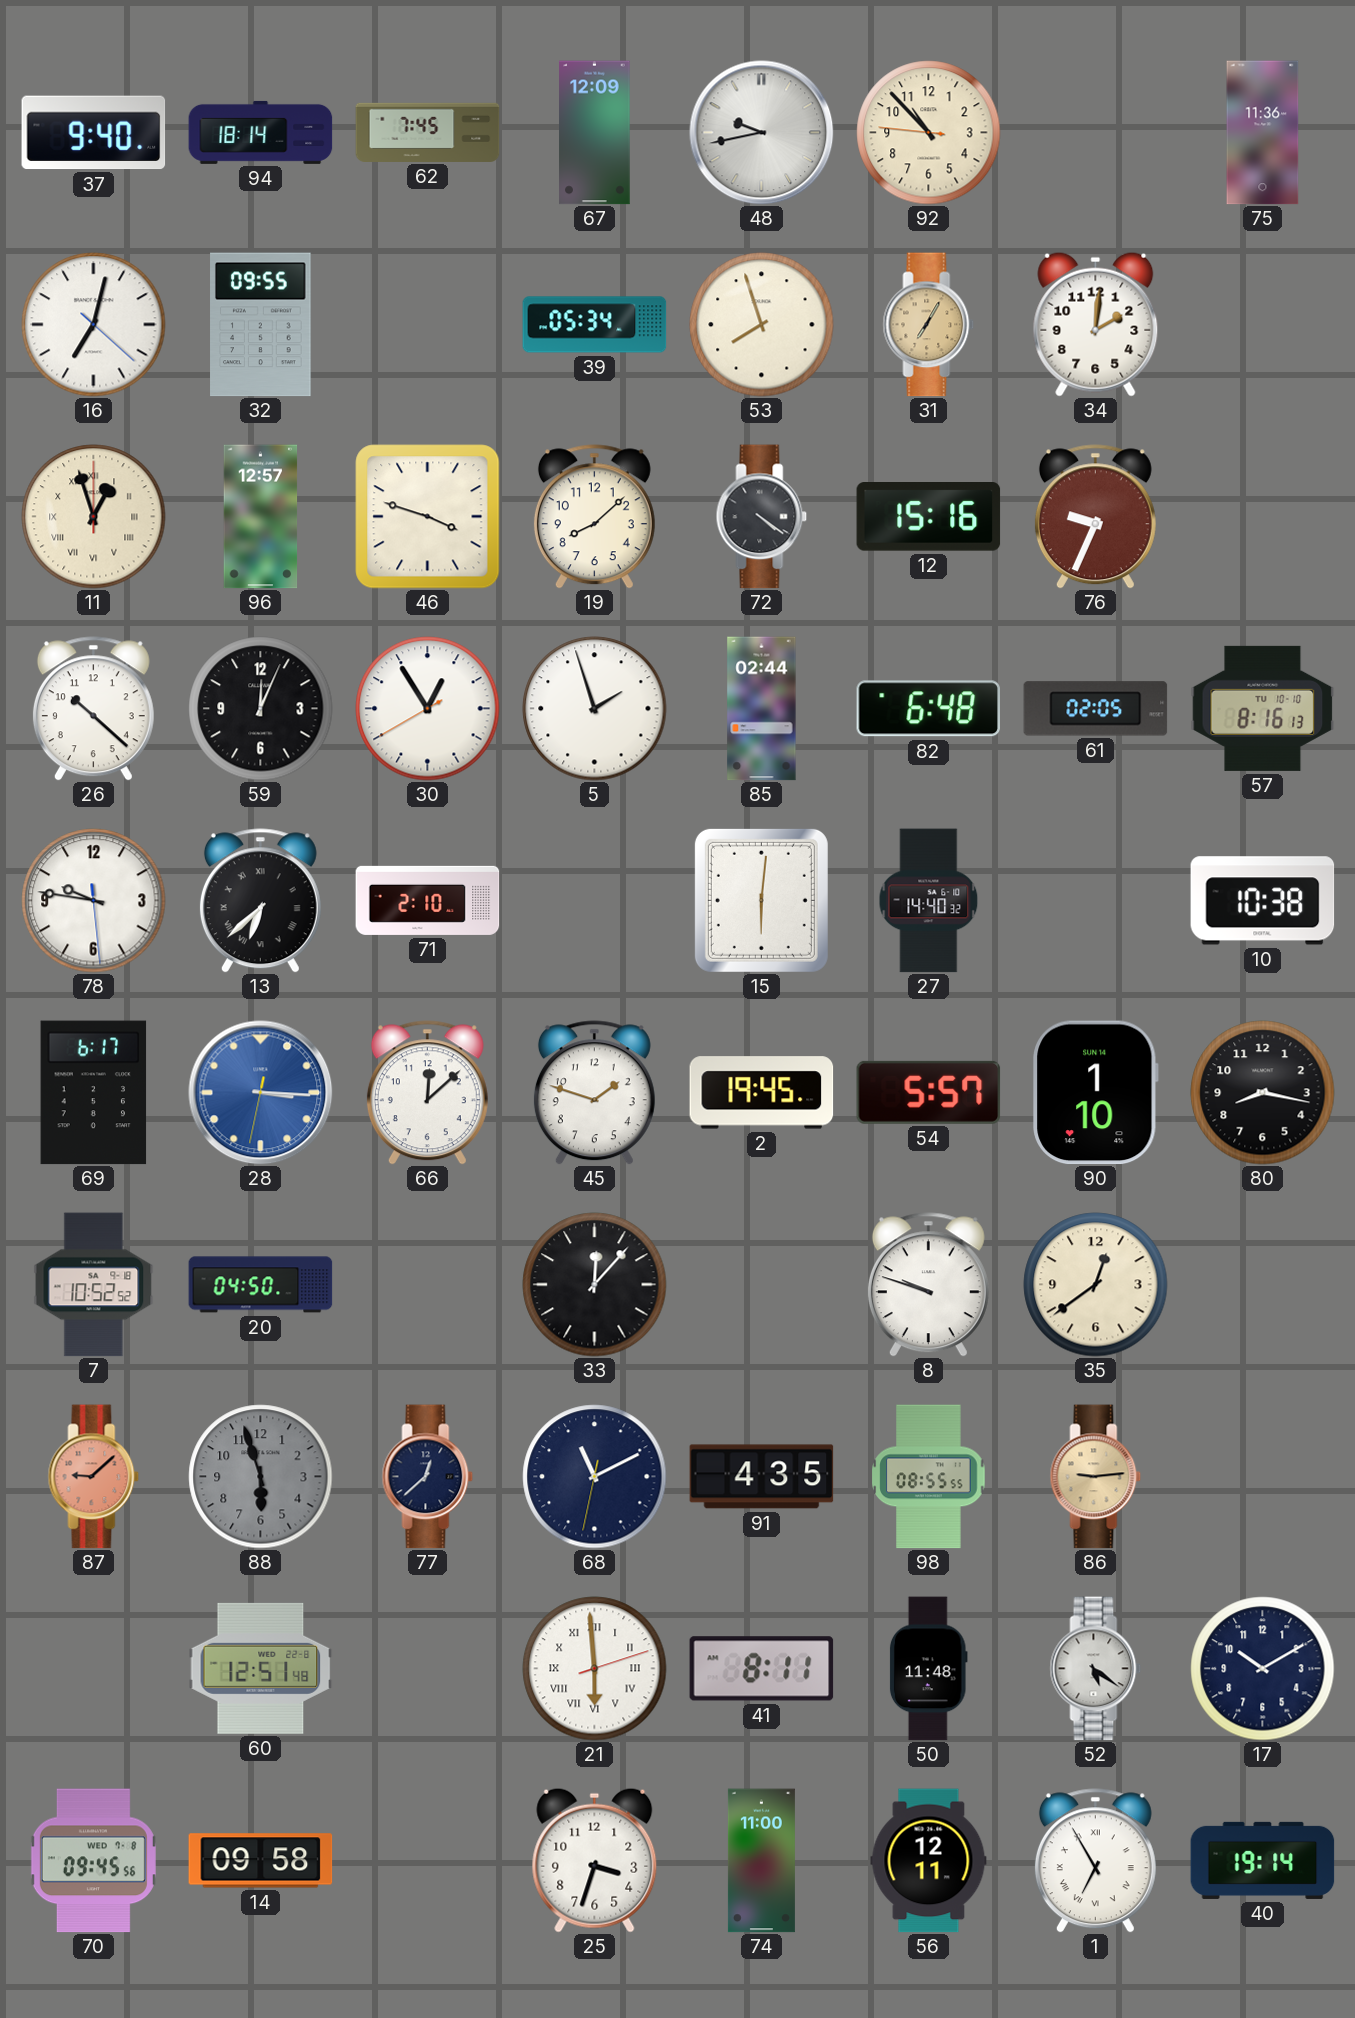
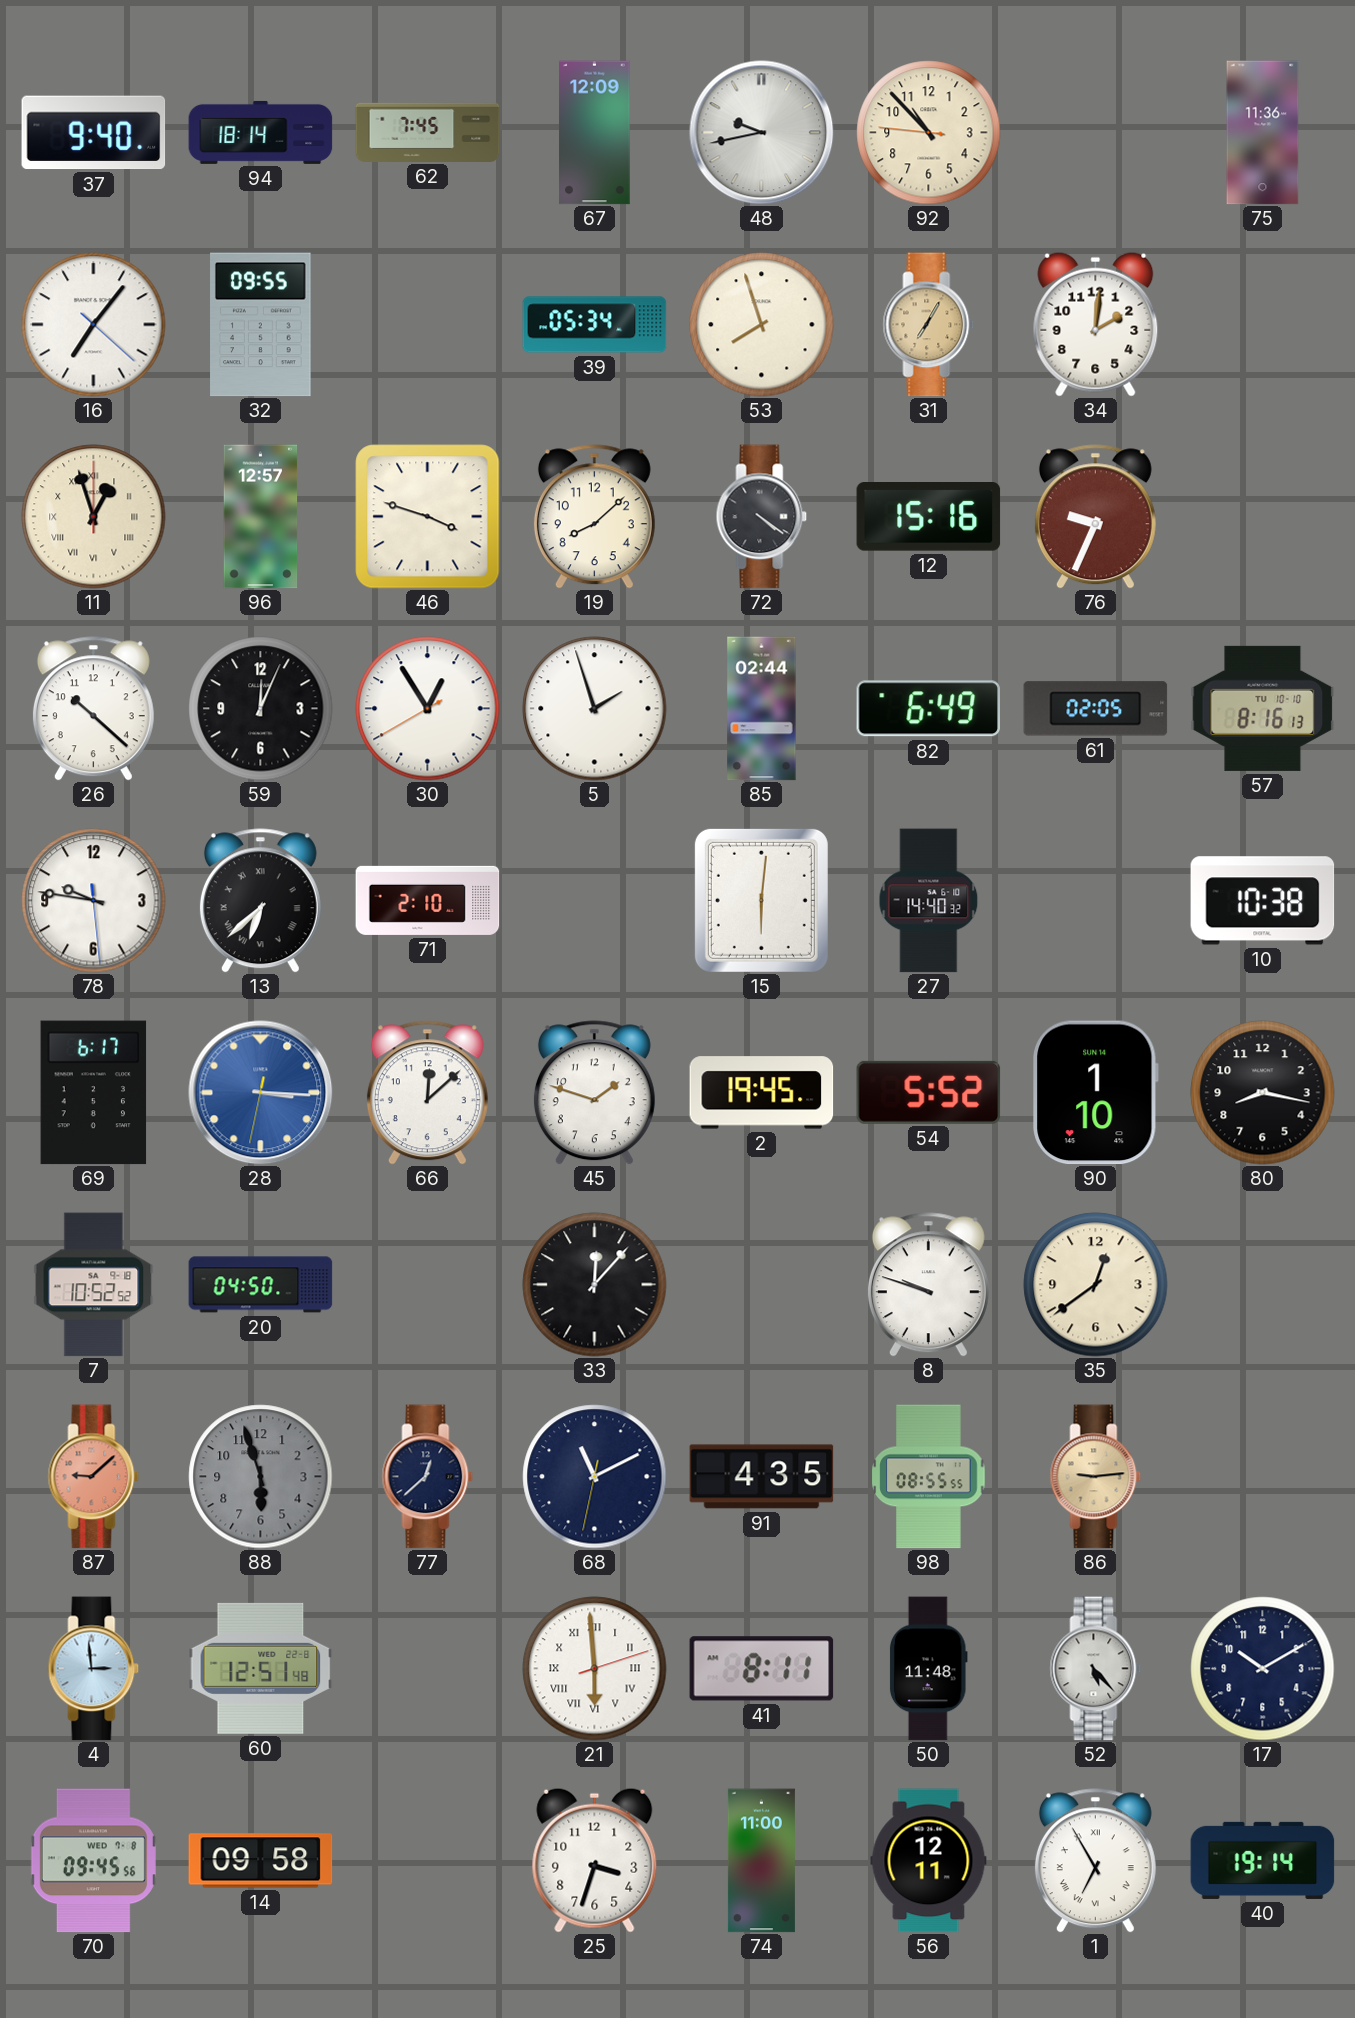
16: 7:02 -> 7:06
82: 6:48 -> 6:49
54: 5:57 -> 5:52
4: none -> 2:59
52: 5:21 -> 5:23
